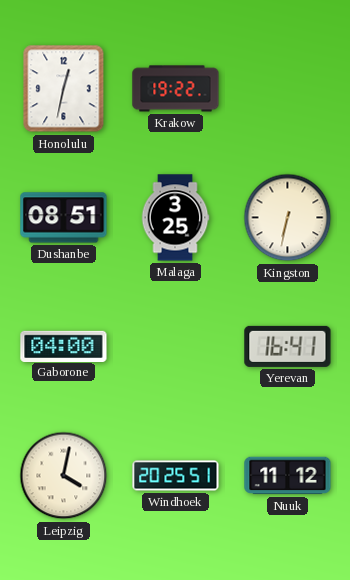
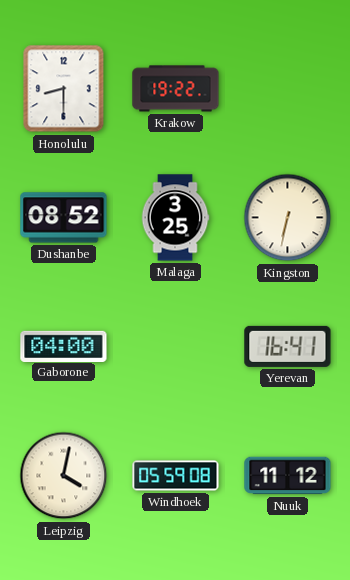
Honolulu: 12:32 -> 8:30
Dushanbe: 08:51 -> 08:52
Windhoek: 20:25 -> 05:59
